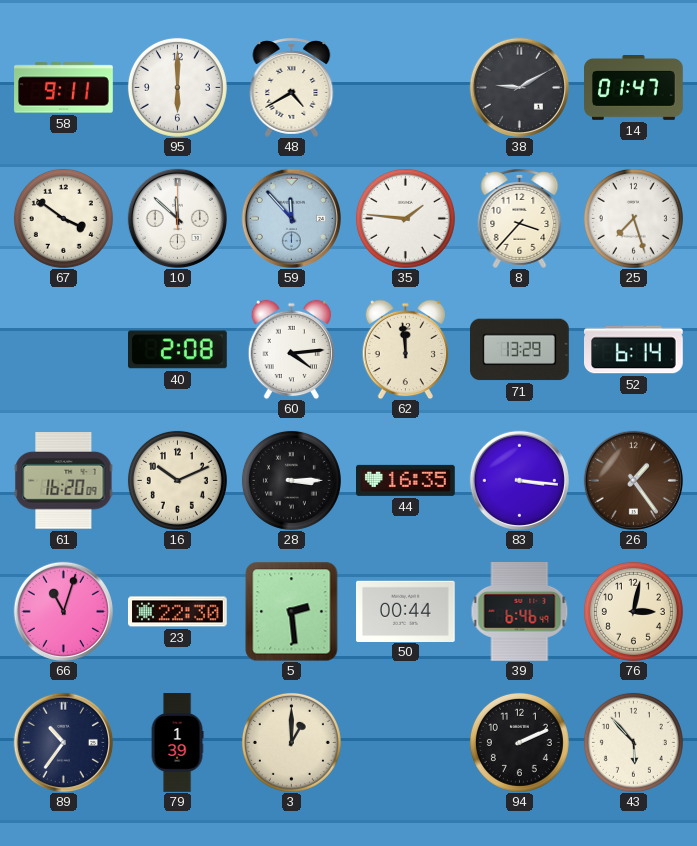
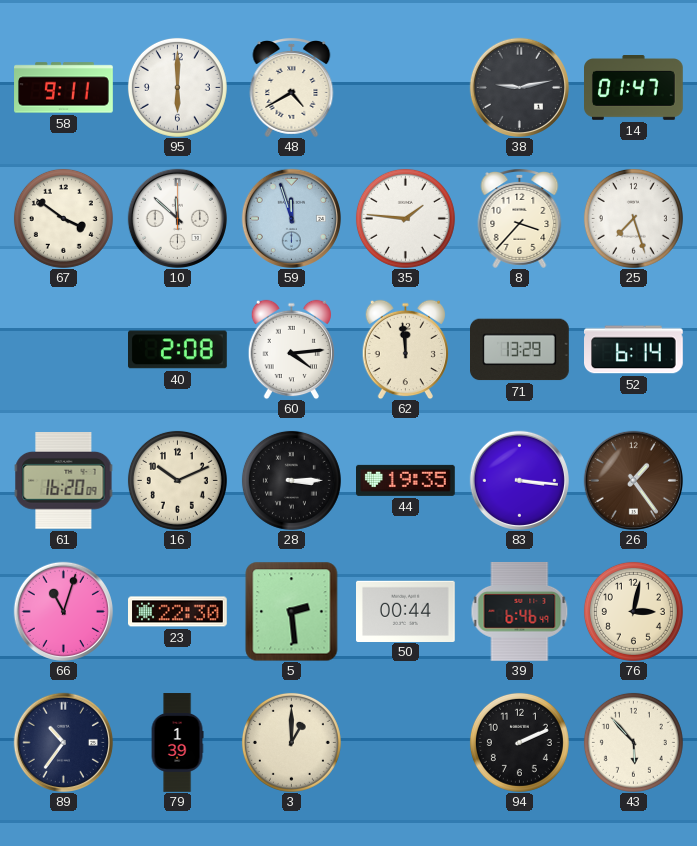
38: 9:10 -> 9:13
59: 11:53 -> 11:57
44: 16:35 -> 19:35
